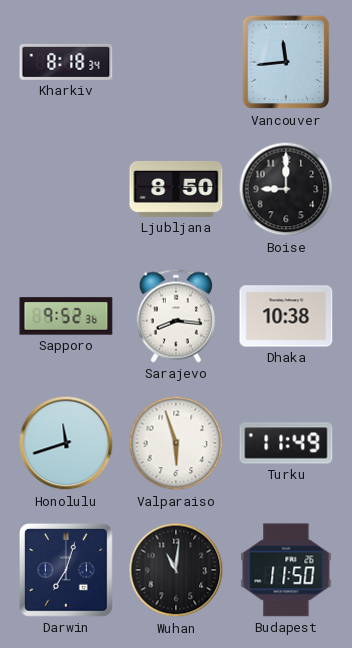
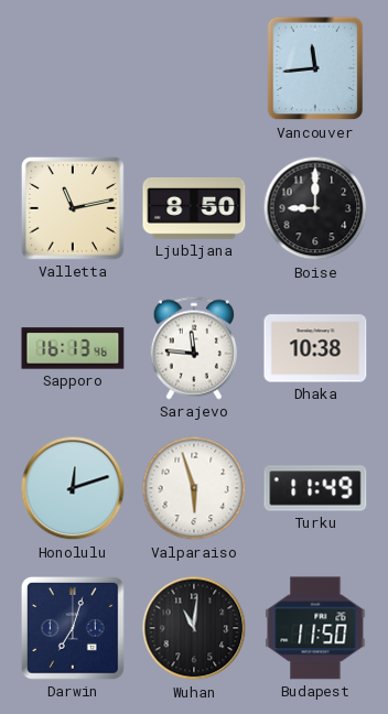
Kharkiv: 8:18 -> none
Valletta: none -> 11:13
Sapporo: 9:52 -> 16:13
Sarajevo: 8:16 -> 11:46
Honolulu: 11:42 -> 12:12
